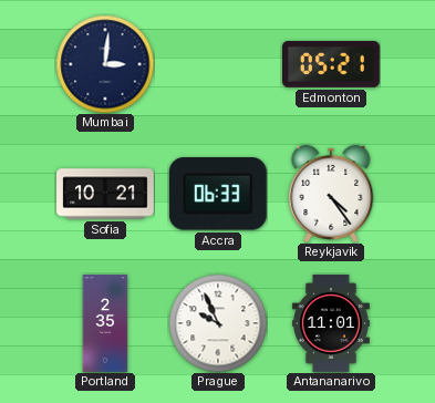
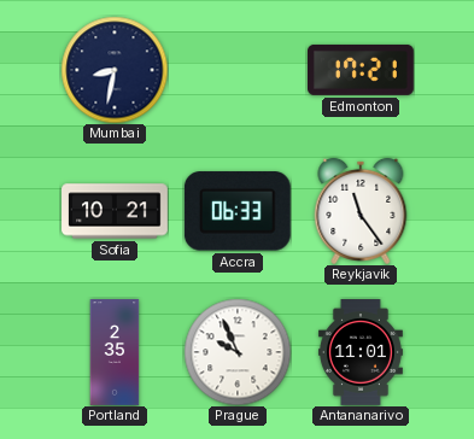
Mumbai: 3:01 -> 8:32
Edmonton: 05:21 -> 17:21
Reykjavik: 4:24 -> 11:24
